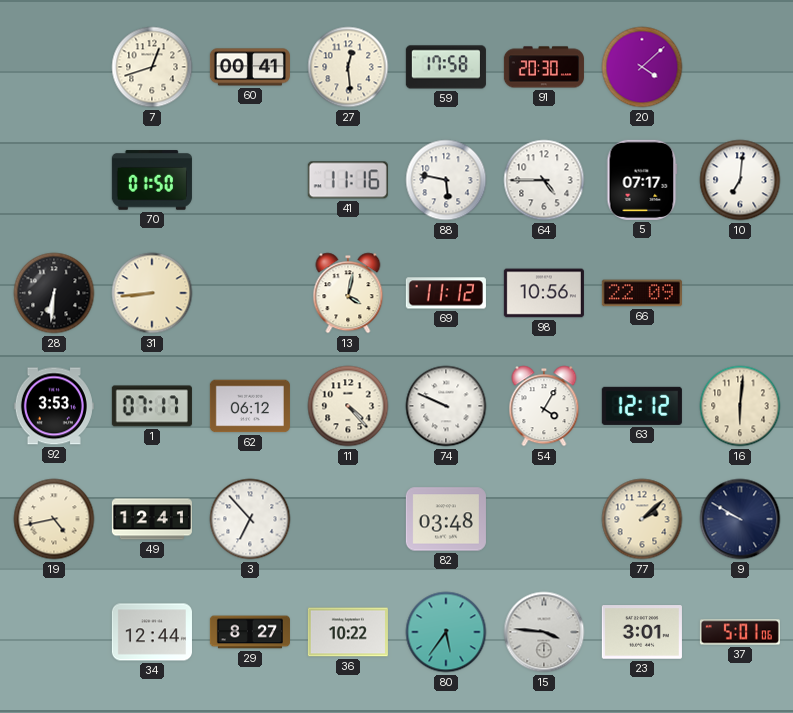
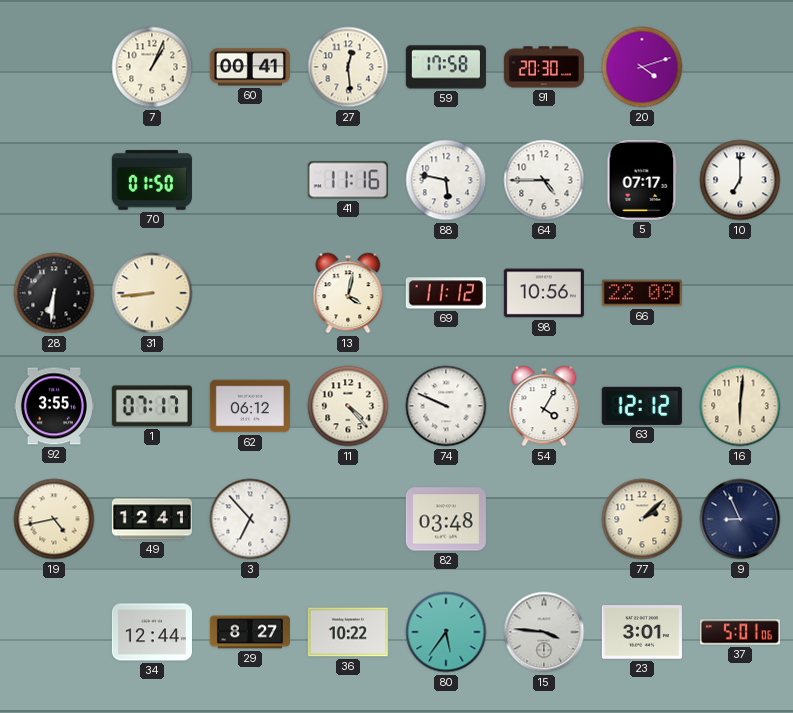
7: 12:42 -> 1:04
20: 4:08 -> 4:12
10: 7:01 -> 7:00
92: 3:53 -> 3:55
9: 9:50 -> 8:56
